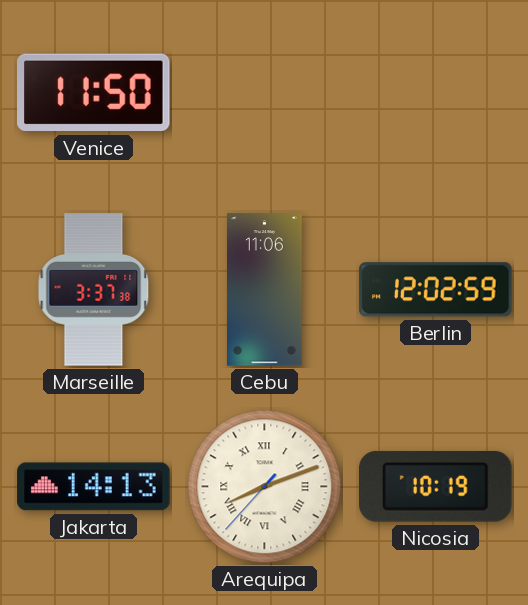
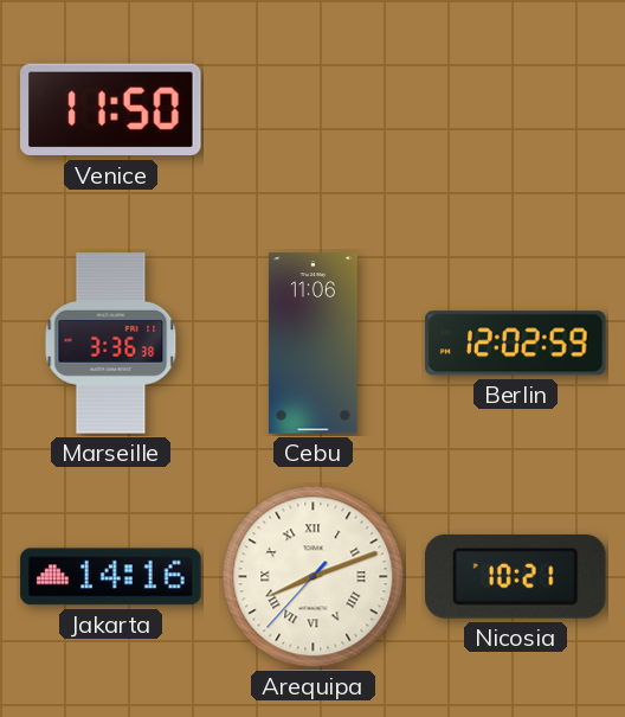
Marseille: 3:37 -> 3:36
Jakarta: 14:13 -> 14:16
Nicosia: 10:19 -> 10:21
